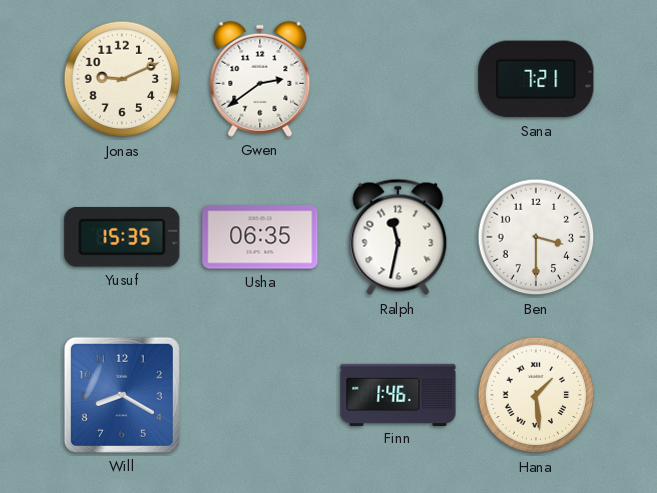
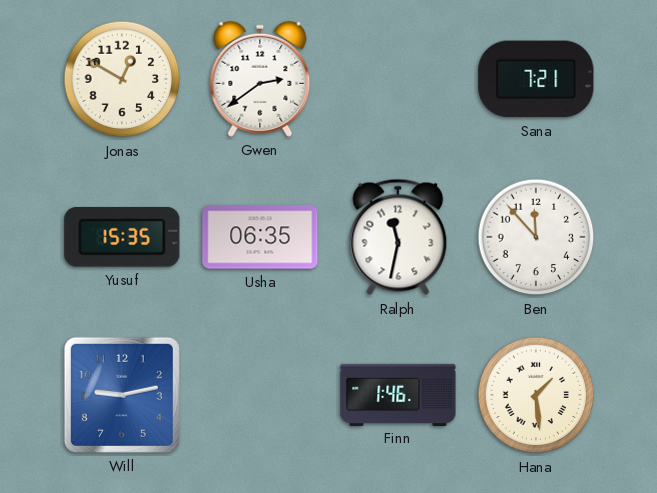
Jonas: 9:11 -> 12:50
Ben: 3:30 -> 11:53
Will: 8:20 -> 9:13
